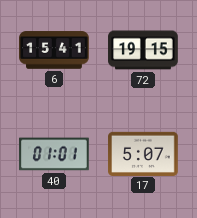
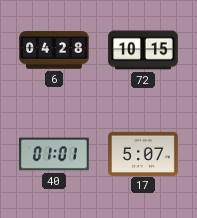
6: 15:41 -> 04:28
72: 19:15 -> 10:15
